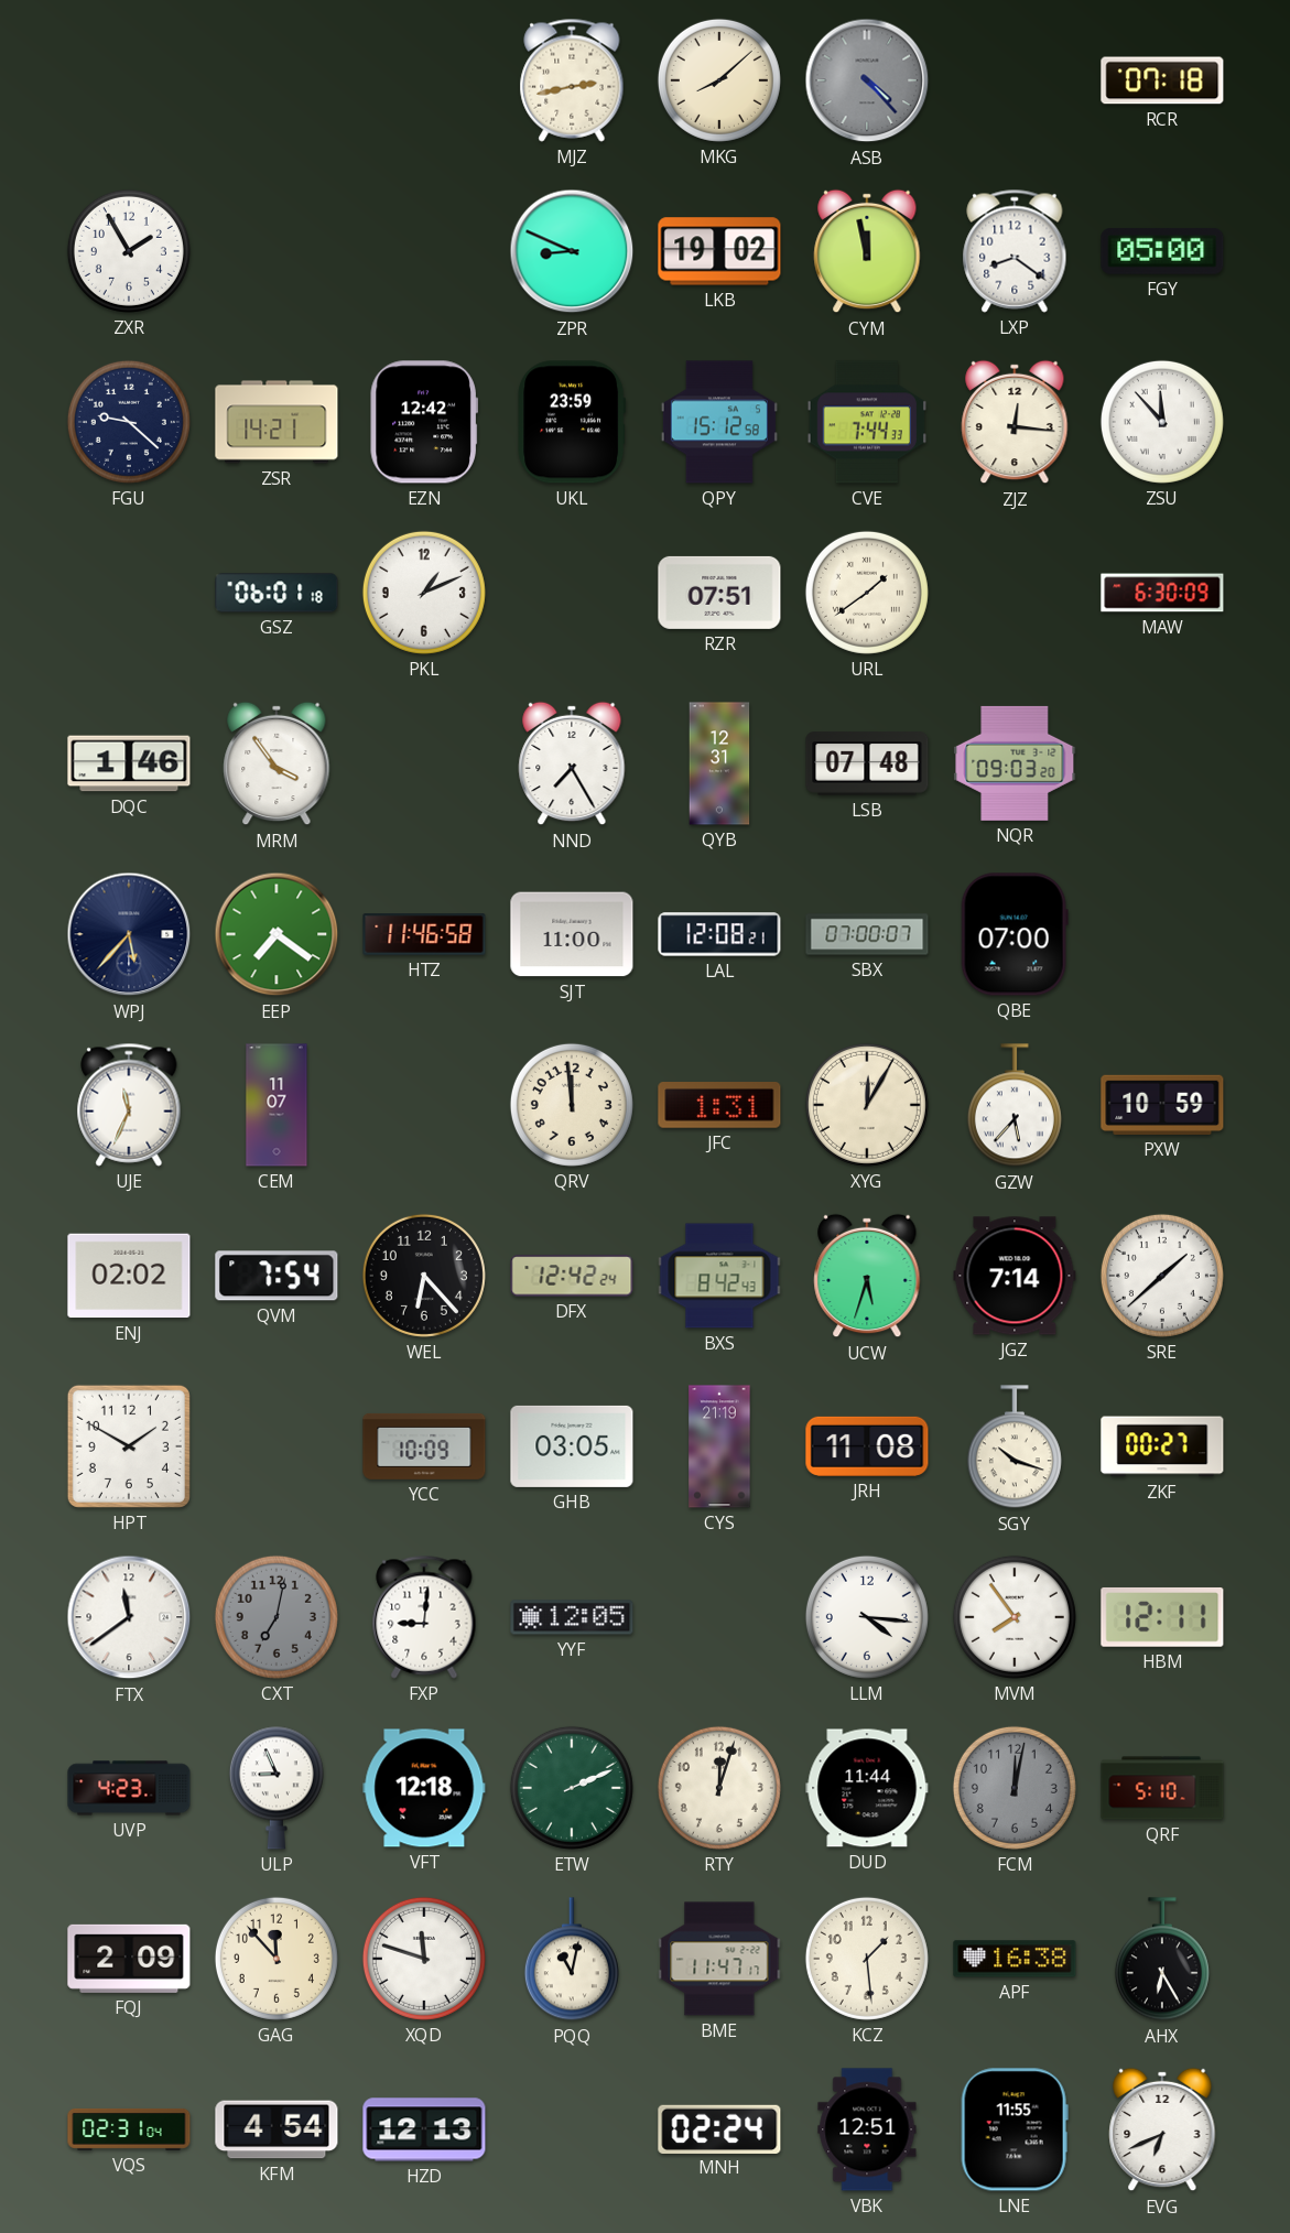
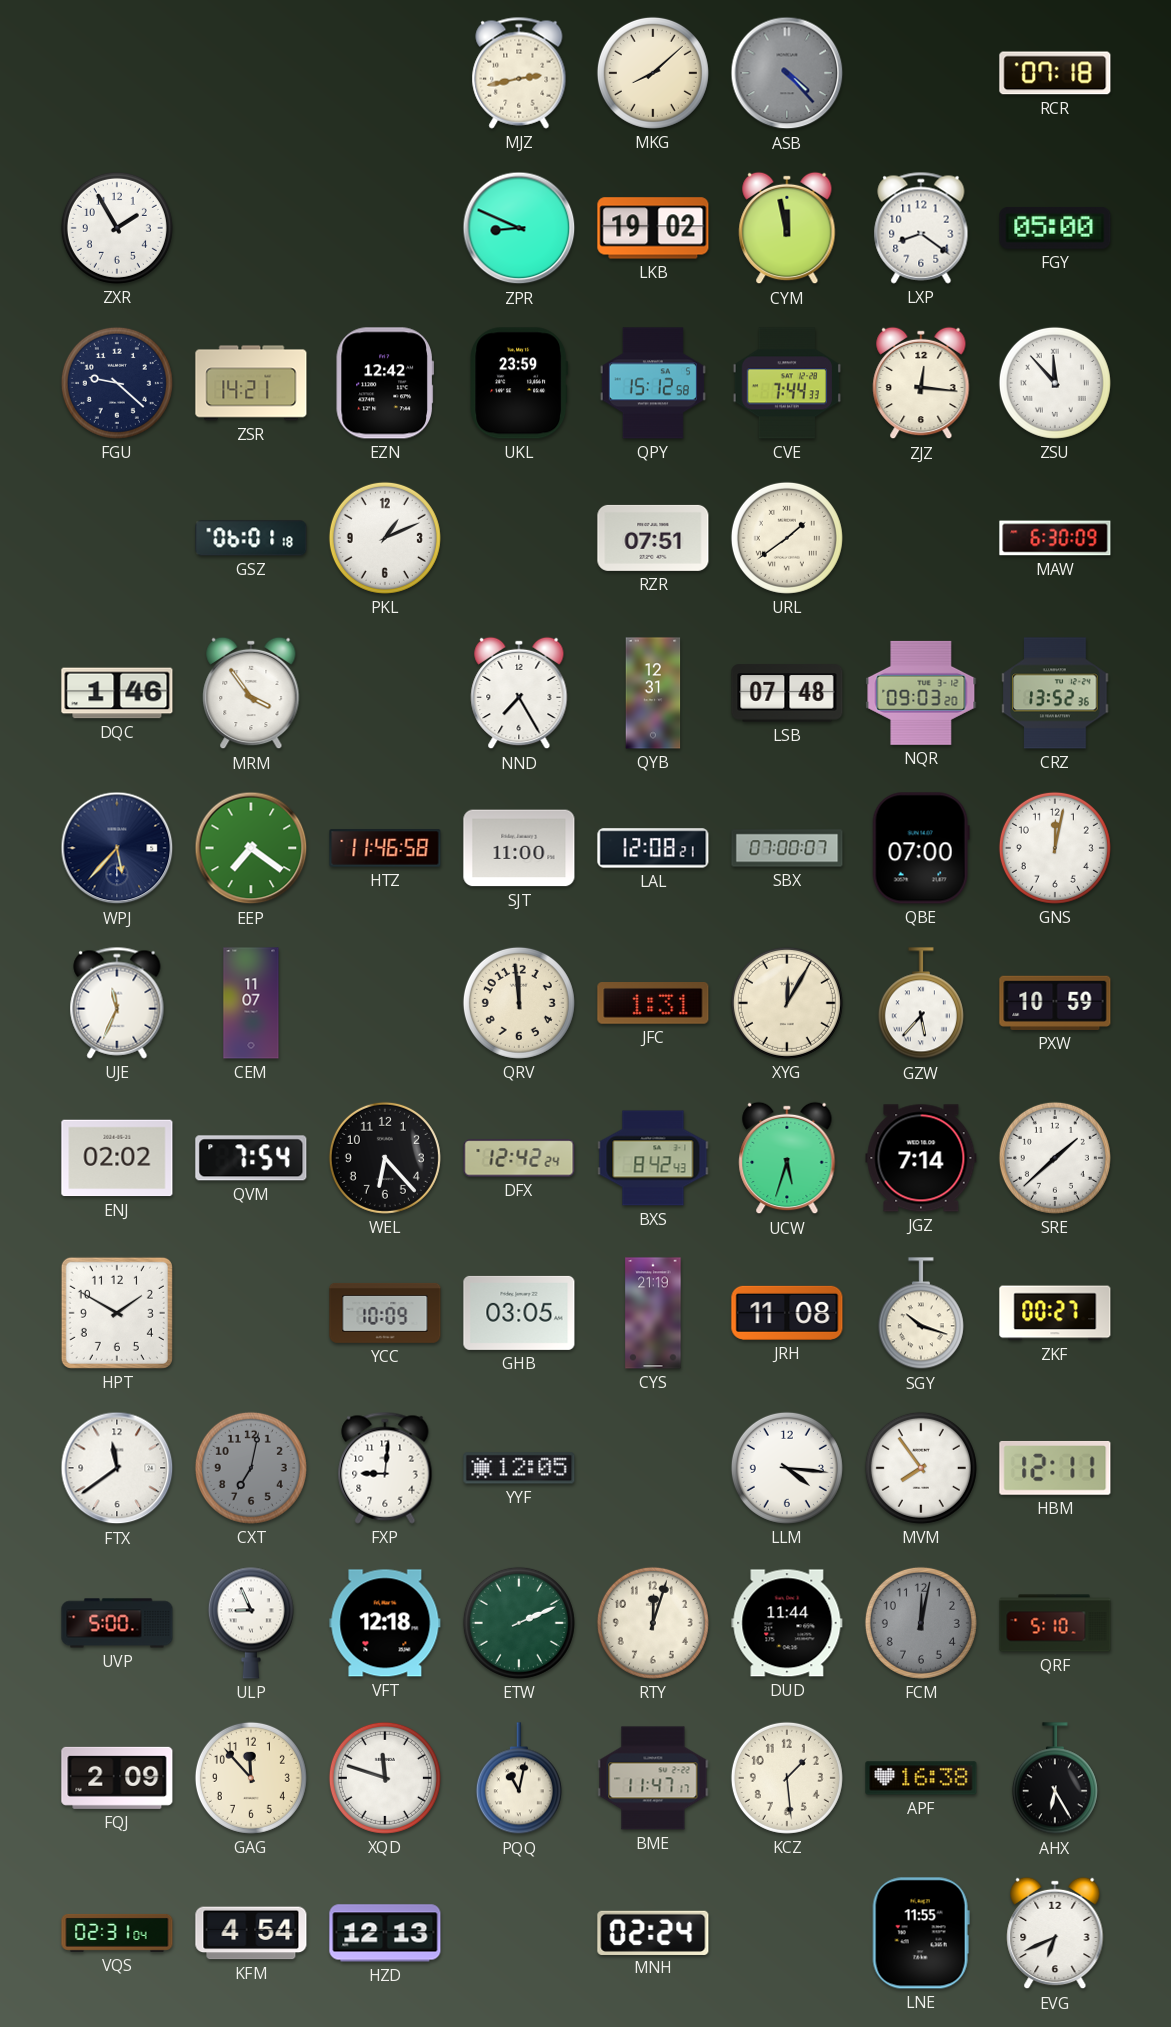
CRZ: none -> 13:52
GNS: none -> 12:02
UVP: 4:23 -> 5:00
VBK: 12:51 -> none
